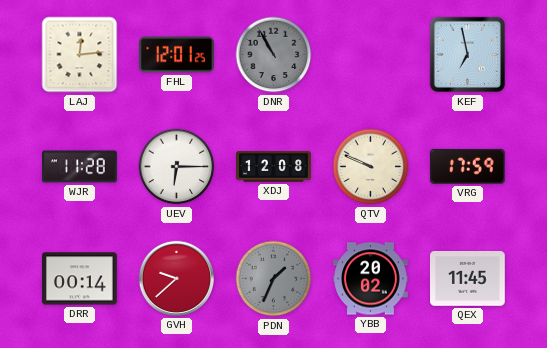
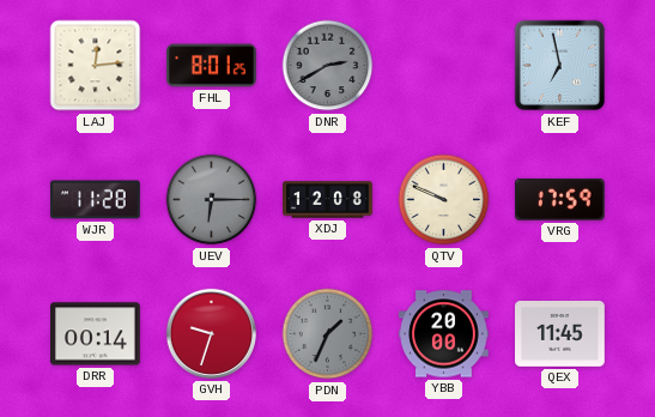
FHL: 12:01 -> 8:01
DNR: 10:55 -> 2:40
UEV dial: white -> grey
GVH: 9:38 -> 9:33
YBB: 20:02 -> 20:00
